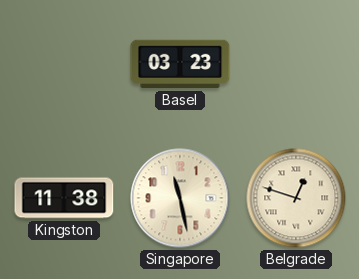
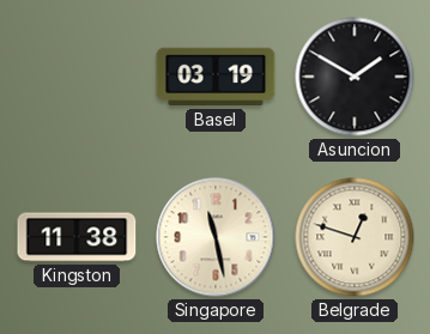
Basel: 03:23 -> 03:19
Asuncion: none -> 1:50
